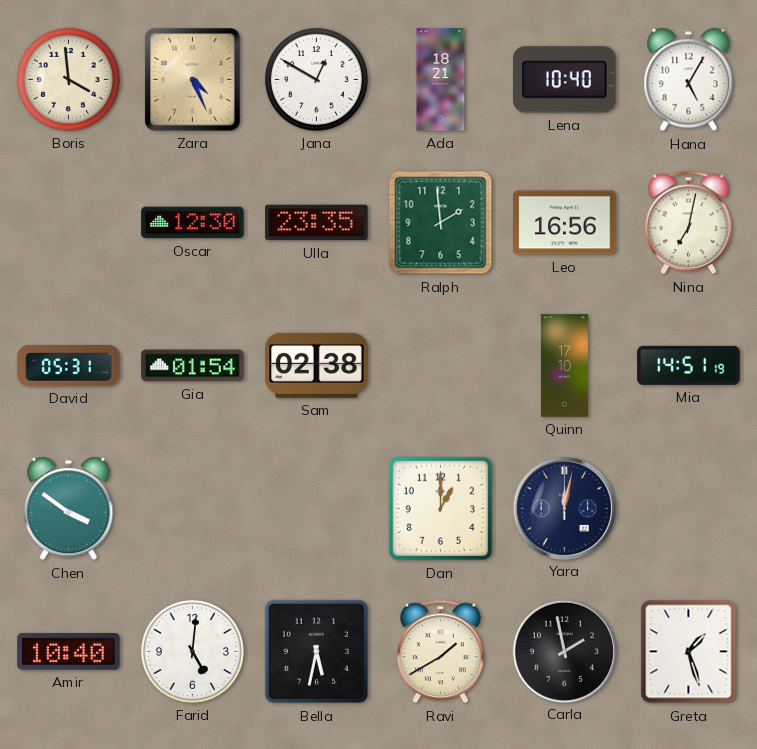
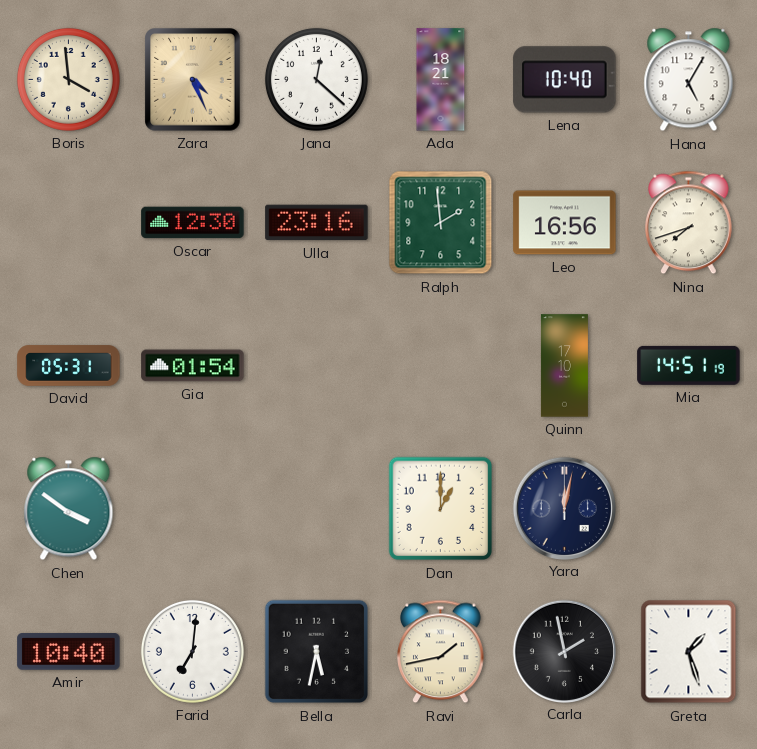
Jana: 12:50 -> 12:22
Ulla: 23:35 -> 23:16
Nina: 7:02 -> 7:42
Sam: 02:38 -> none
Farid: 5:01 -> 7:01
Ravi: 1:40 -> 1:43
